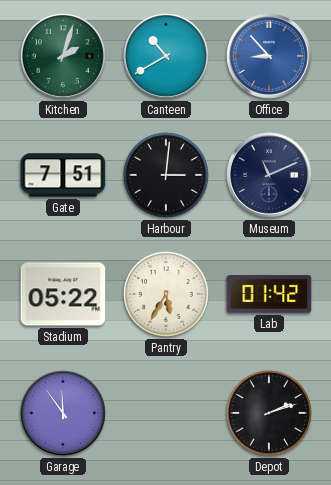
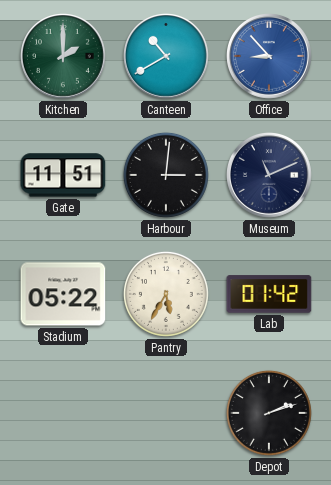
Kitchen: 2:03 -> 2:00
Gate: 7:51 -> 11:51
Garage: 11:54 -> none
